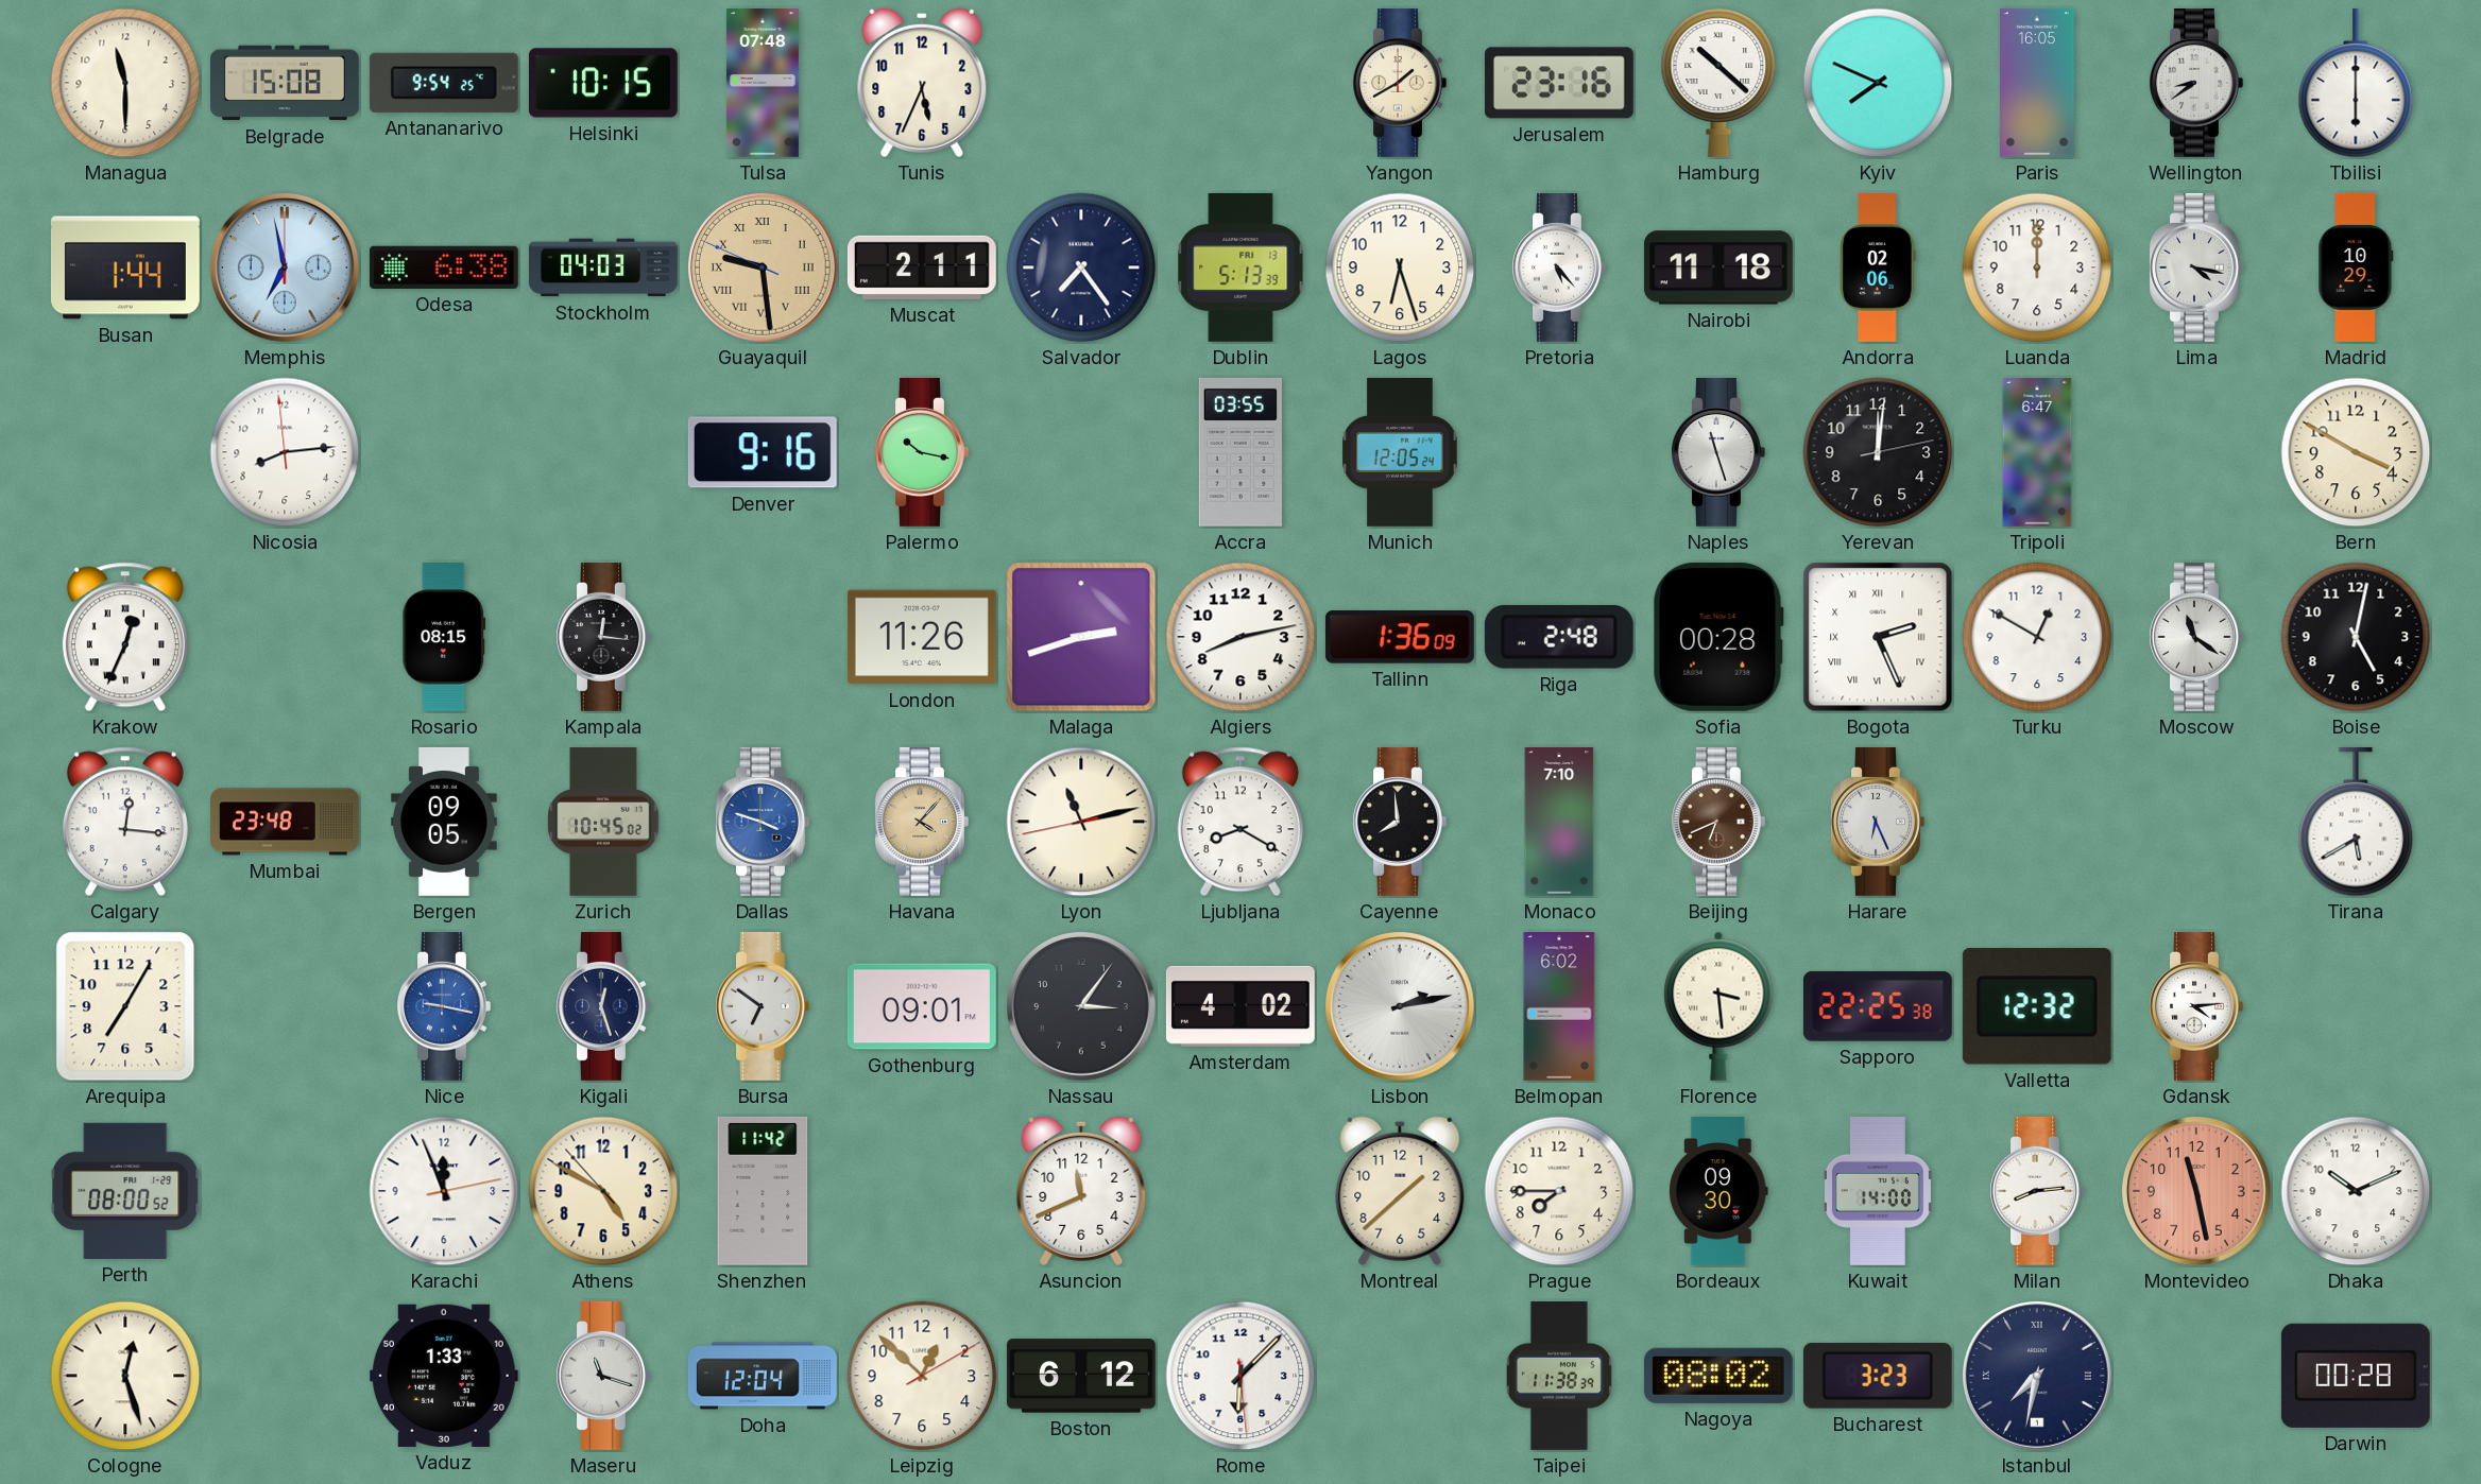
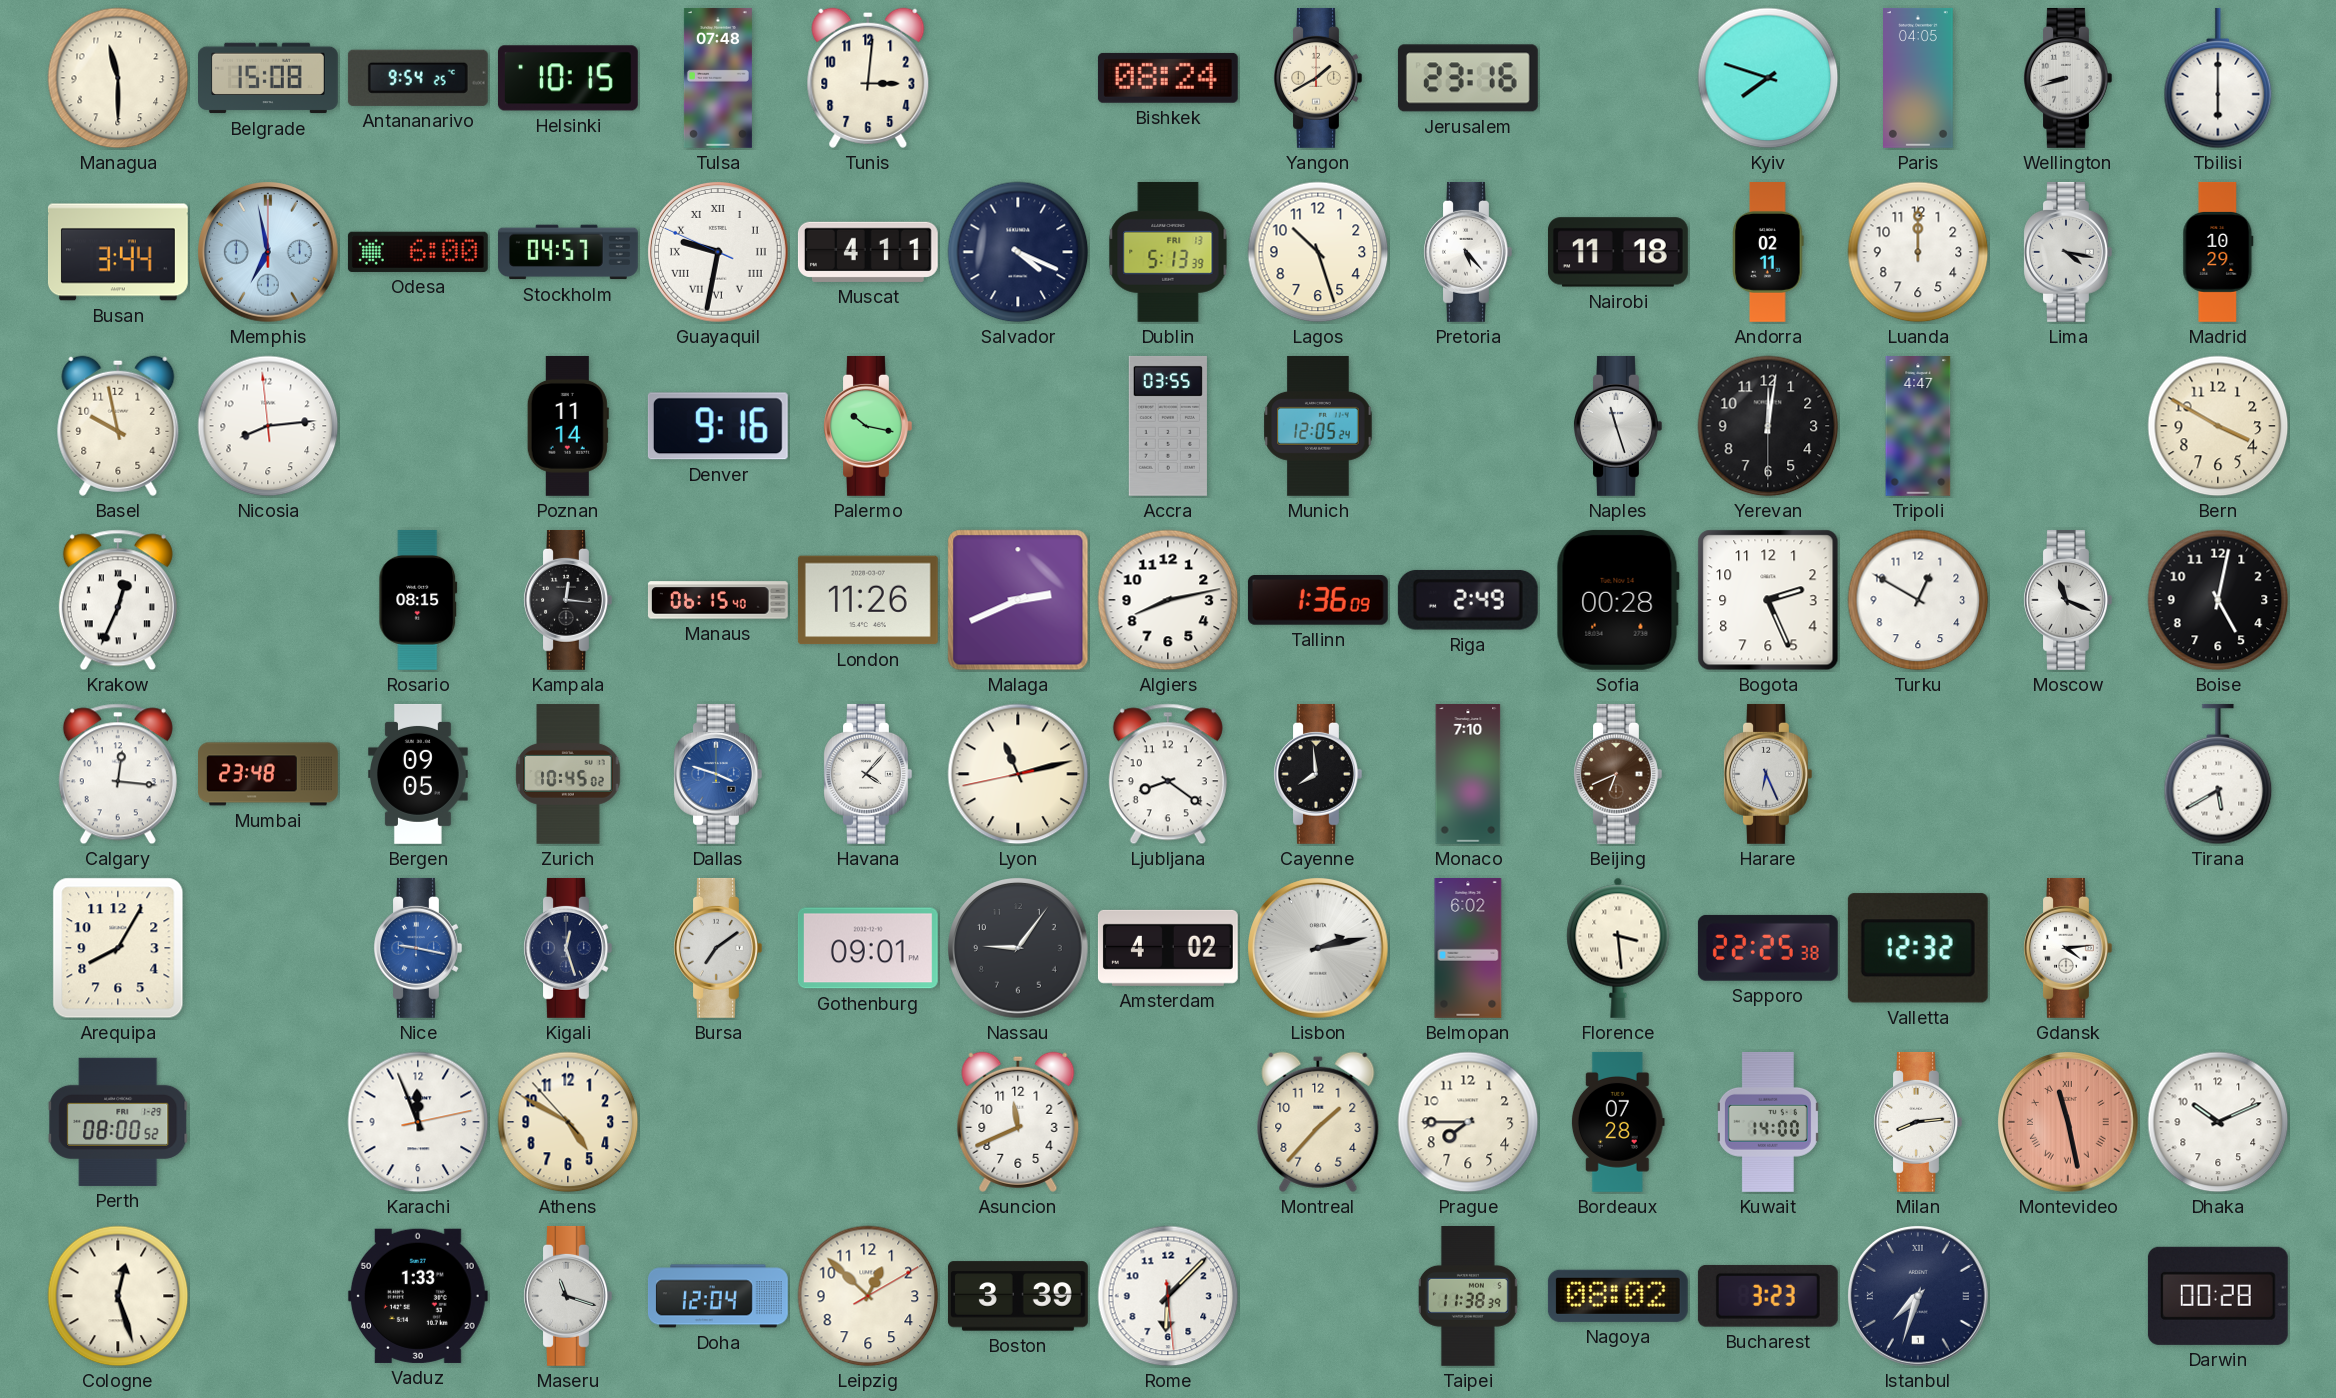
Tunis: 5:34 -> 3:01
Bishkek: none -> 08:24
Hamburg: 10:22 -> none
Kyiv: 7:49 -> 7:48
Paris: 16:05 -> 04:05
Wellington: 8:39 -> 8:42
Busan: 1:44 -> 3:44
Odesa: 6:38 -> 6:00
Stockholm: 04:03 -> 04:57
Guayaquil: 9:28 -> 9:31
Guayaquil dial: champagne -> white
Muscat: 2:11 -> 4:11
Salvador: 7:24 -> 4:19
Lagos: 6:27 -> 10:27
Andorra: 02:06 -> 02:11
Basel: none -> 9:58
Poznan: none -> 11:14
Yerevan: 12:01:13 -> 12:01:30
Tripoli: 6:47 -> 4:47
Manaus: none -> 06:15
Malaga: 2:42 -> 2:41
Riga: 2:48 -> 2:49
Bogota numerals: Roman -> Arabic
Moscow: 11:21 -> 11:19
Havana dial: champagne -> white
Ljubljana: 8:20 -> 8:21
Arequipa: 7:05 -> 8:05
Bursa: 6:51 -> 7:09
Nassau: 3:06 -> 9:06
Shenzhen: 11:42 -> none
Montreal: 1:38 -> 1:37
Bordeaux: 09:30 -> 07:28
Montevideo numerals: Arabic -> Roman
Boston: 6:12 -> 3:39
Istanbul: 7:32 -> 7:33
